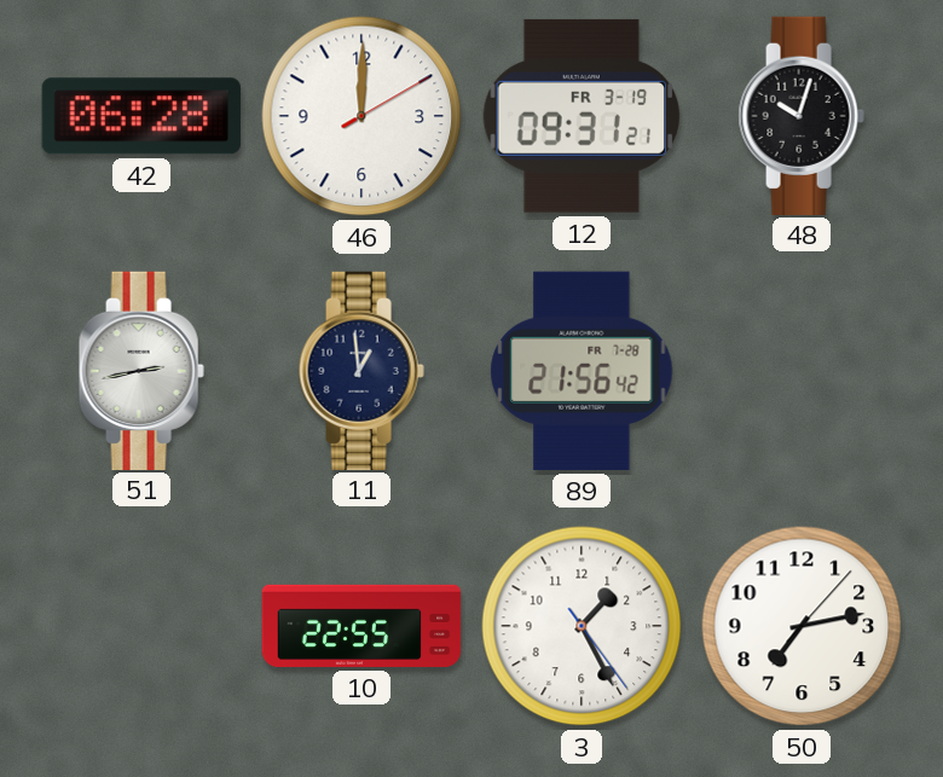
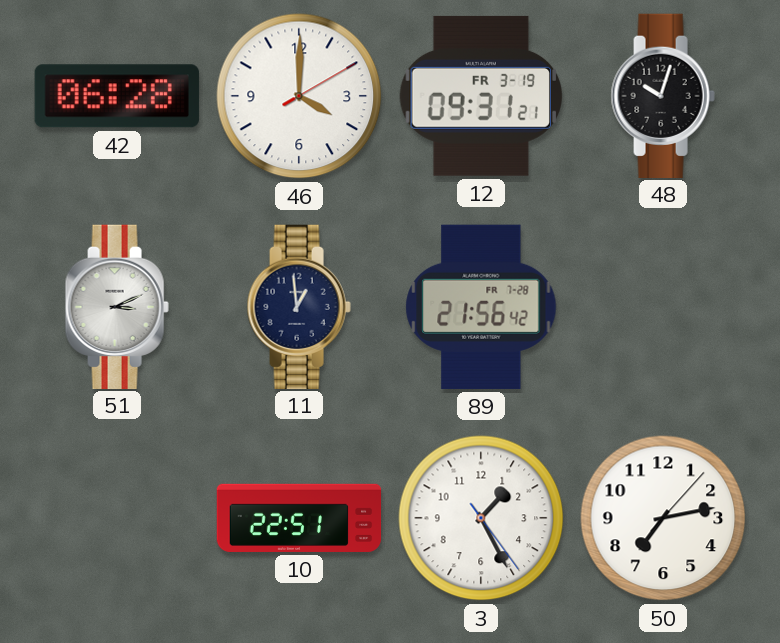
46: 12:00 -> 4:00
51: 2:43 -> 3:11
10: 22:55 -> 22:51
